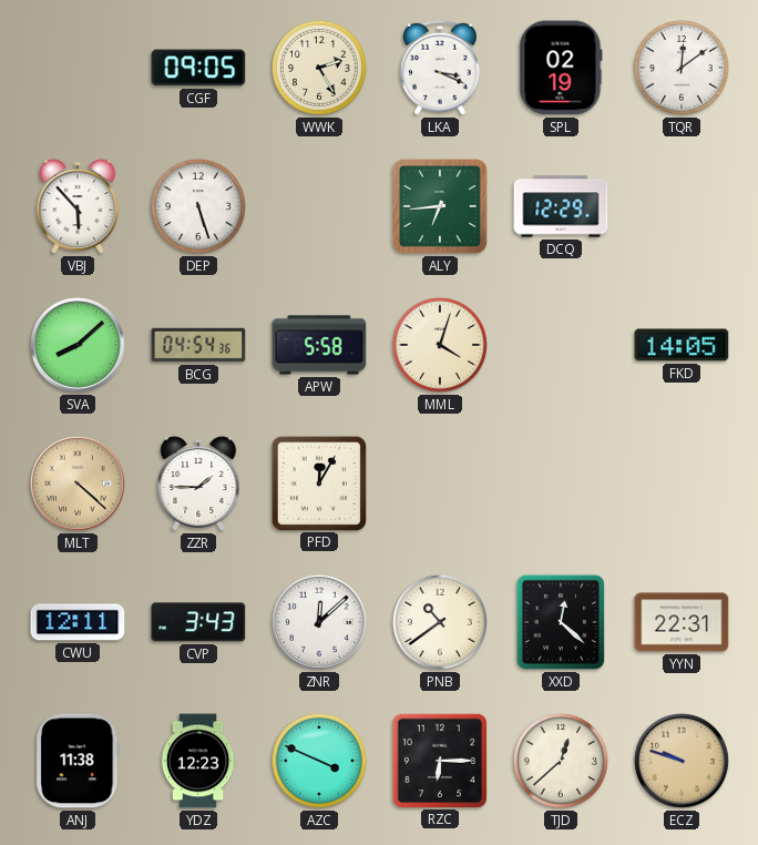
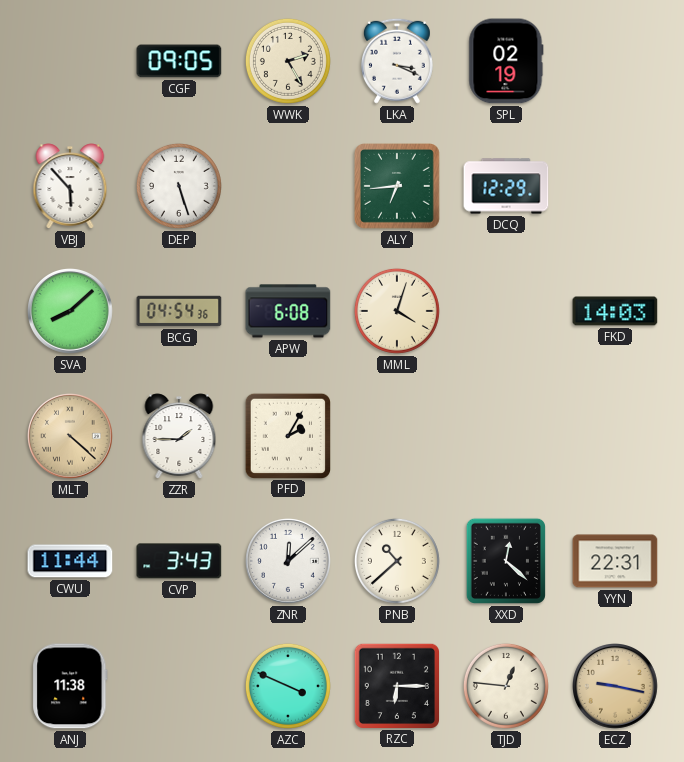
TQR: 12:09 -> none
APW: 5:58 -> 6:08
FKD: 14:05 -> 14:03
PFD: 12:05 -> 2:05
CWU: 12:11 -> 11:44
PNB: 10:39 -> 10:38
YDZ: 12:23 -> none
TJD: 12:38 -> 12:46
ECZ: 9:48 -> 9:17
